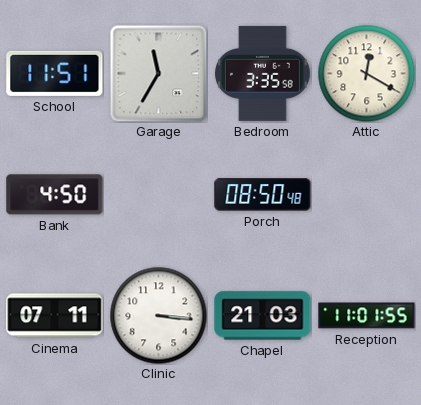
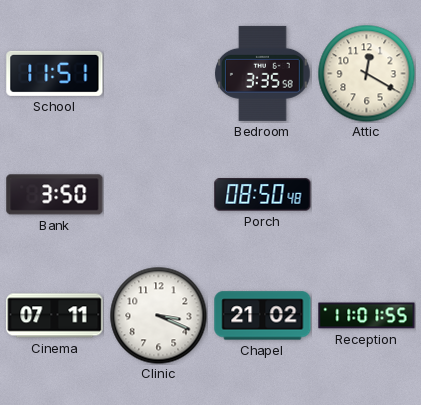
Garage: 11:35 -> none
Bank: 4:50 -> 3:50
Clinic: 3:16 -> 3:19
Chapel: 21:03 -> 21:02
